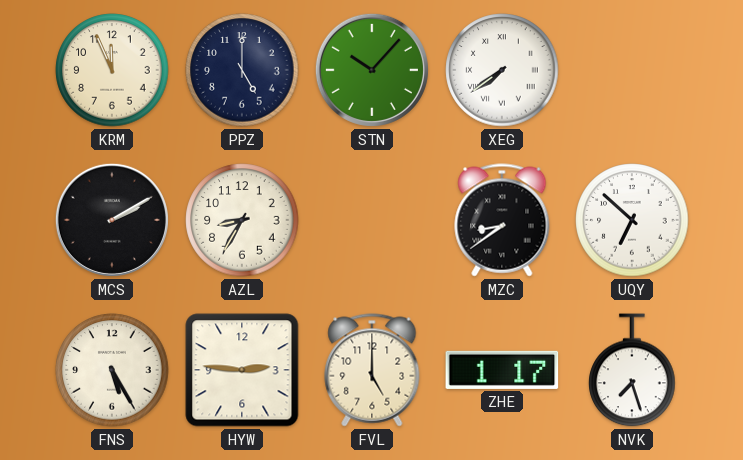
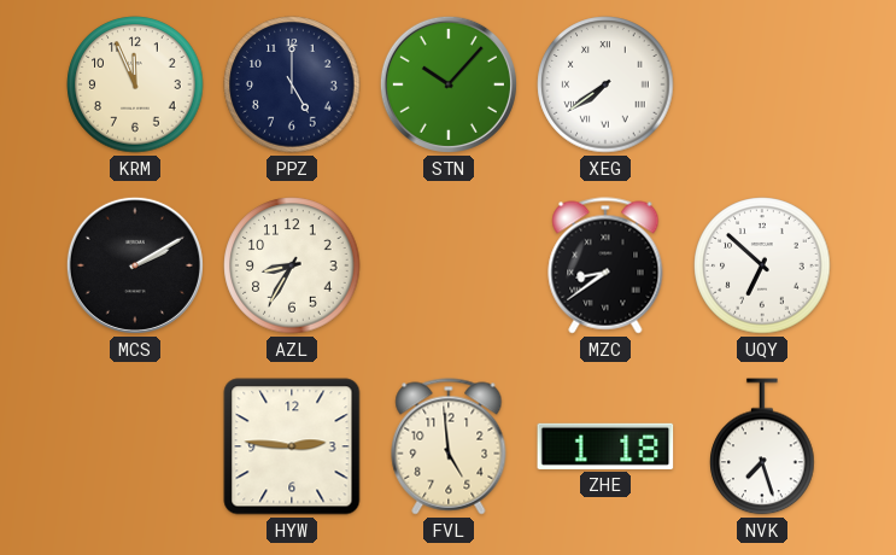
FNS: 5:25 -> none
FVL: 5:00 -> 4:59
ZHE: 1:17 -> 1:18
